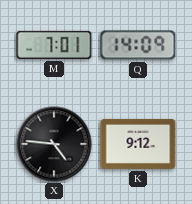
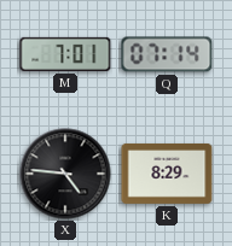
Q: 14:09 -> 07:14
K: 9:12 -> 8:29
